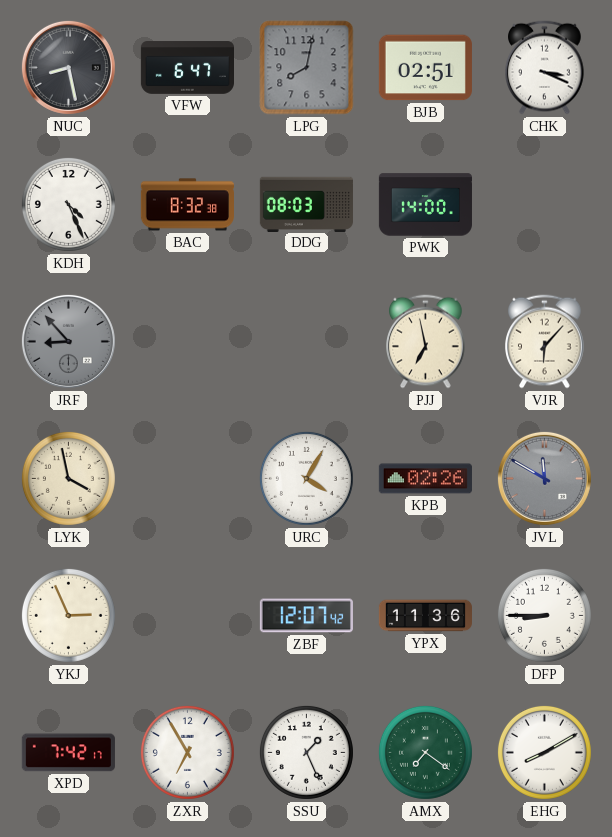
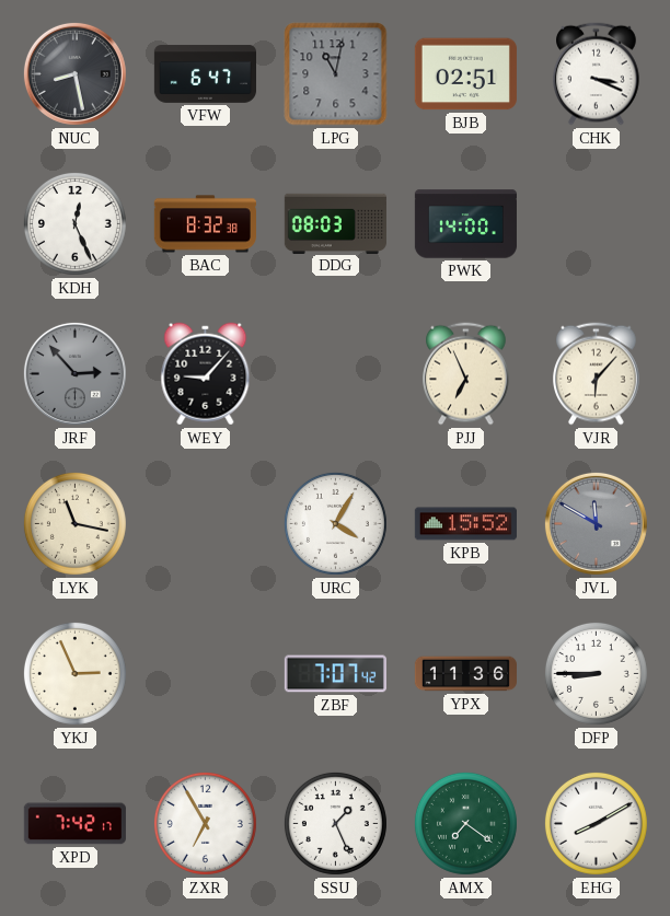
LPG: 8:02 -> 11:02
KDH: 4:26 -> 12:26
JRF: 8:53 -> 2:53
WEY: none -> 9:07
PJJ: 6:58 -> 6:56
LYK: 3:58 -> 11:17
KPB: 02:26 -> 15:52
ZBF: 12:07 -> 7:07
